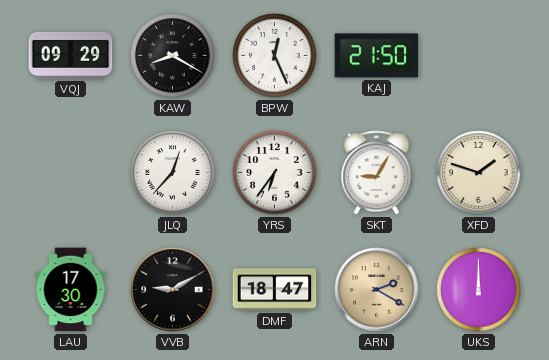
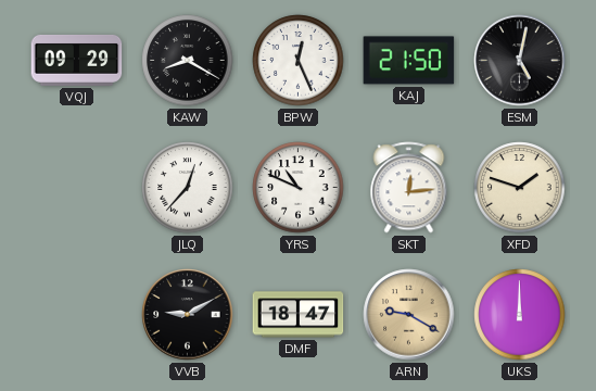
ESM: none -> 5:02
YRS: 6:36 -> 10:49
SKT: 9:05 -> 12:14
LAU: 17:30 -> none
ARN: 2:20 -> 9:20
